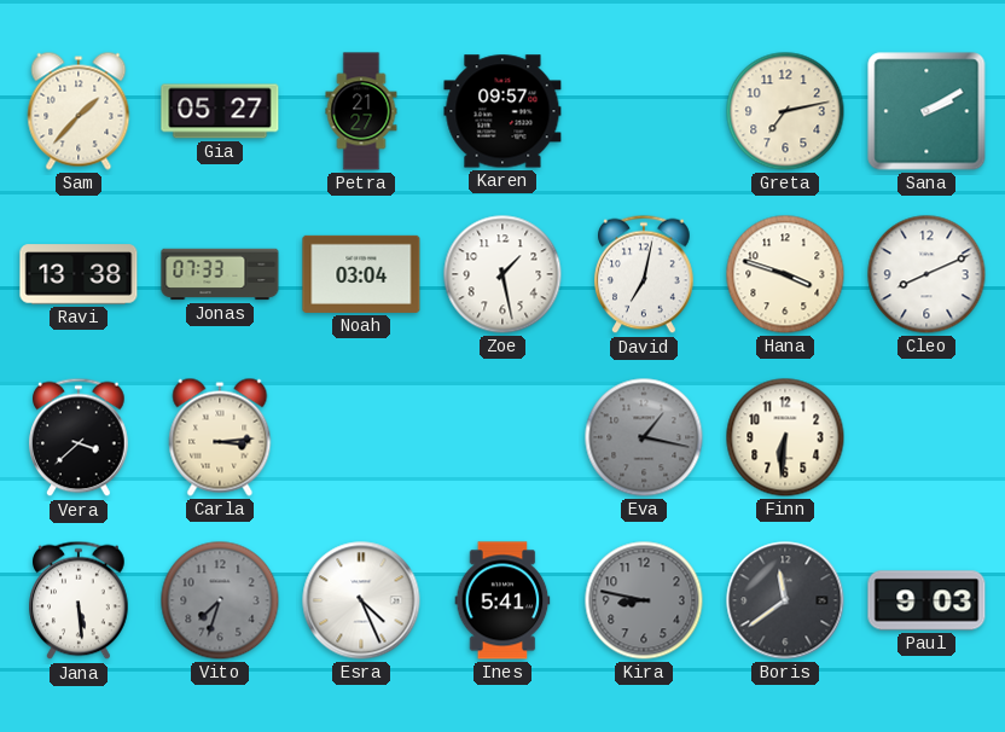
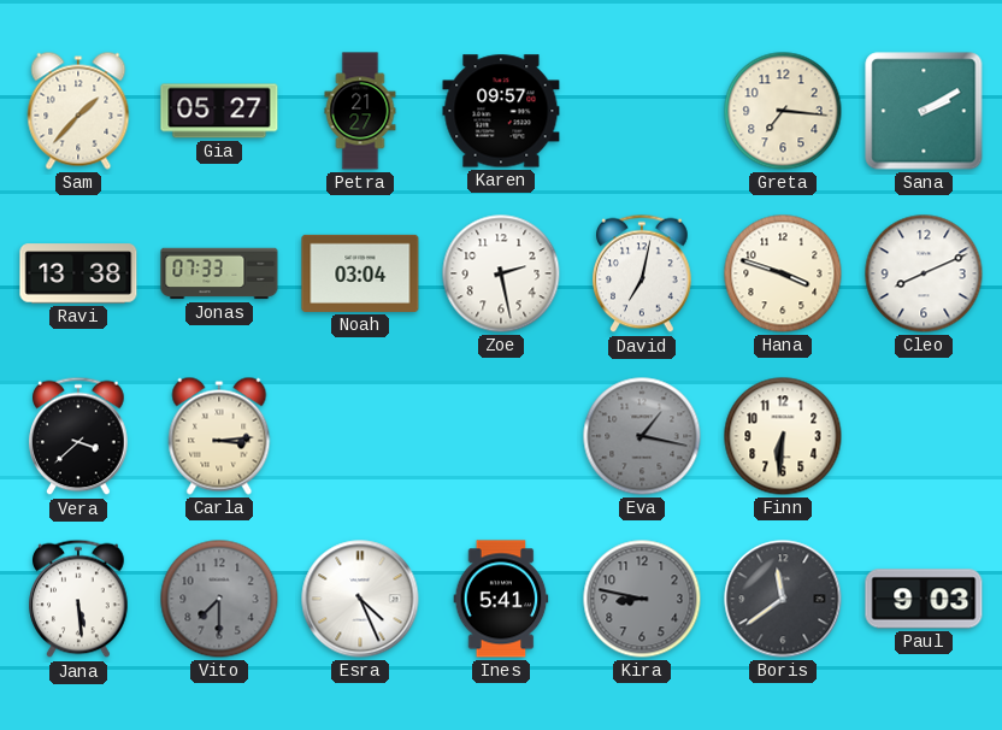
Greta: 7:13 -> 7:16
Zoe: 1:28 -> 2:28
Vito: 7:33 -> 7:30
